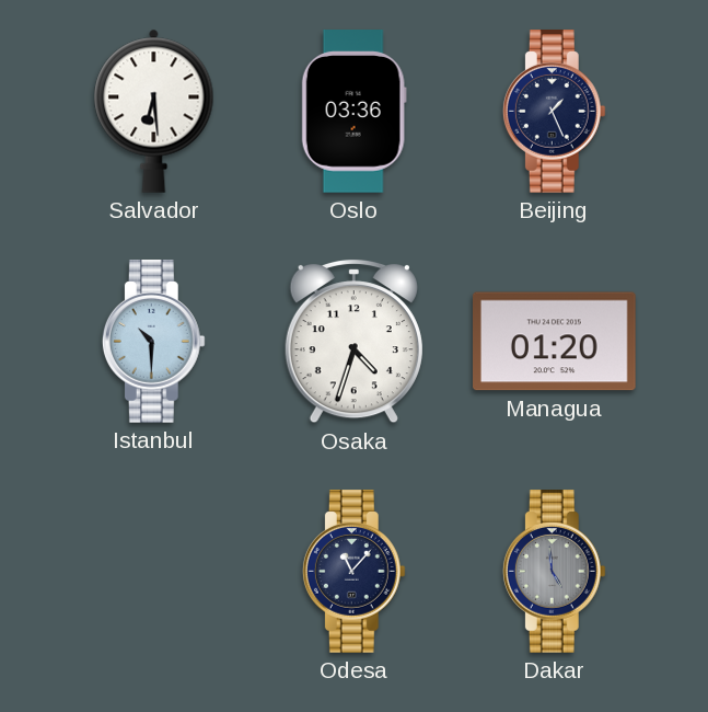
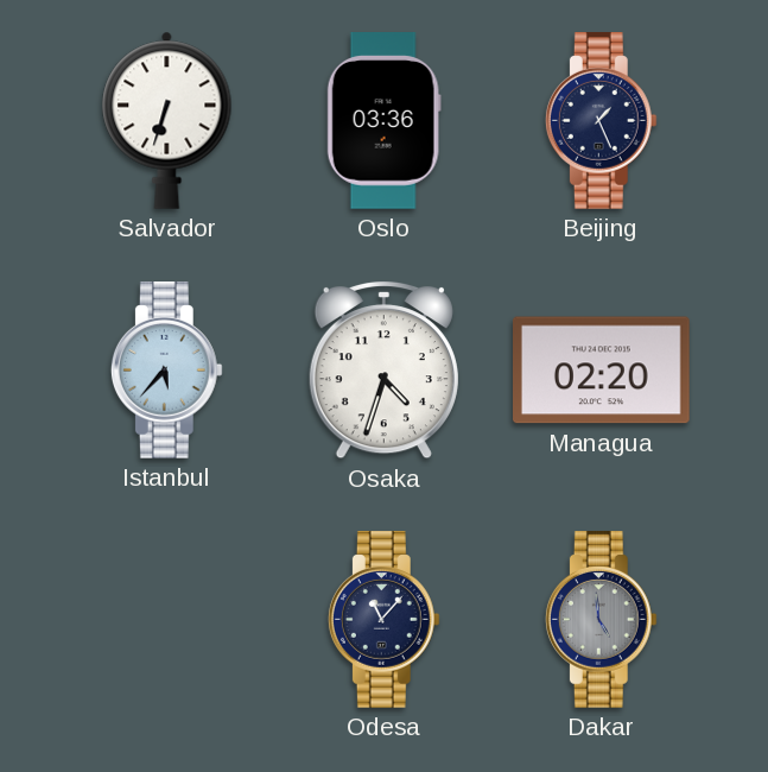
Salvador: 6:29 -> 6:33
Istanbul: 10:30 -> 5:37
Managua: 01:20 -> 02:20
